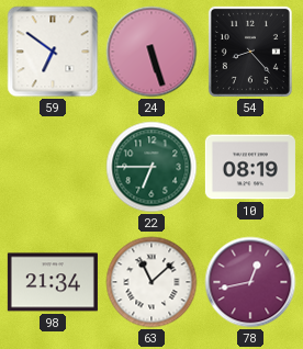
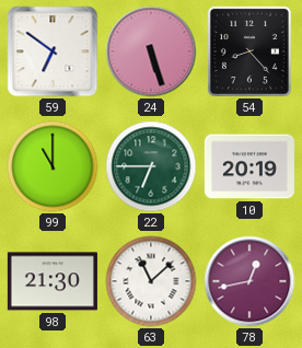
99: none -> 11:00
10: 08:19 -> 20:19
98: 21:34 -> 21:30
